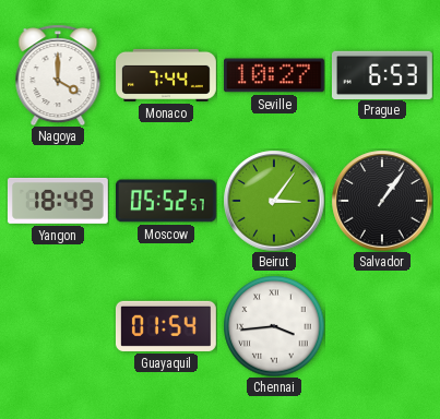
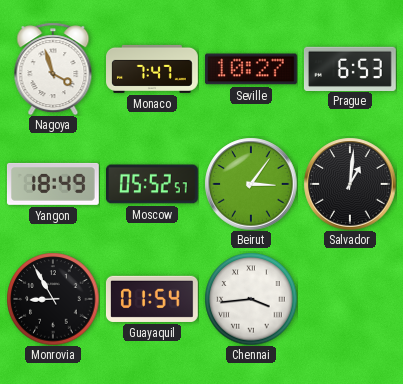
Nagoya: 4:00 -> 3:57
Monaco: 7:44 -> 7:47
Salvador: 1:06 -> 1:01
Monrovia: none -> 8:55
